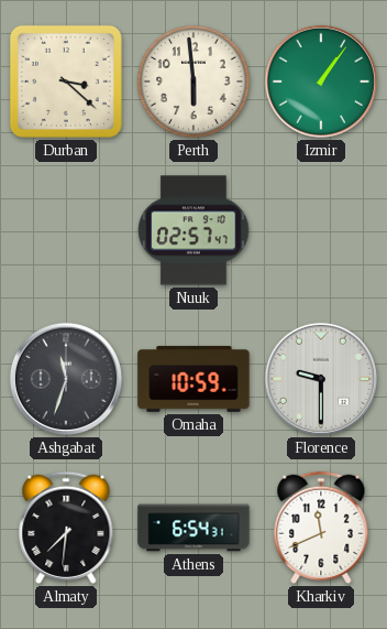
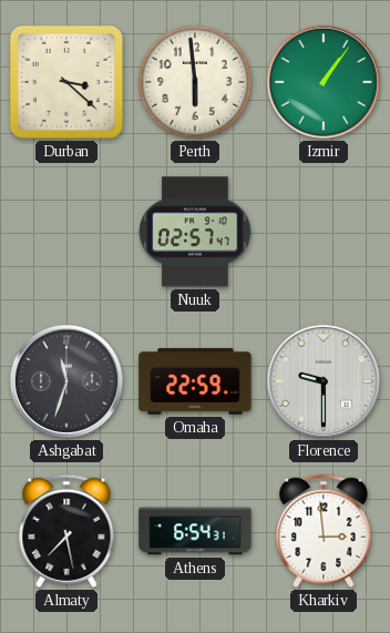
Omaha: 10:59 -> 22:59
Almaty: 7:31 -> 7:28
Kharkiv: 11:41 -> 2:59
